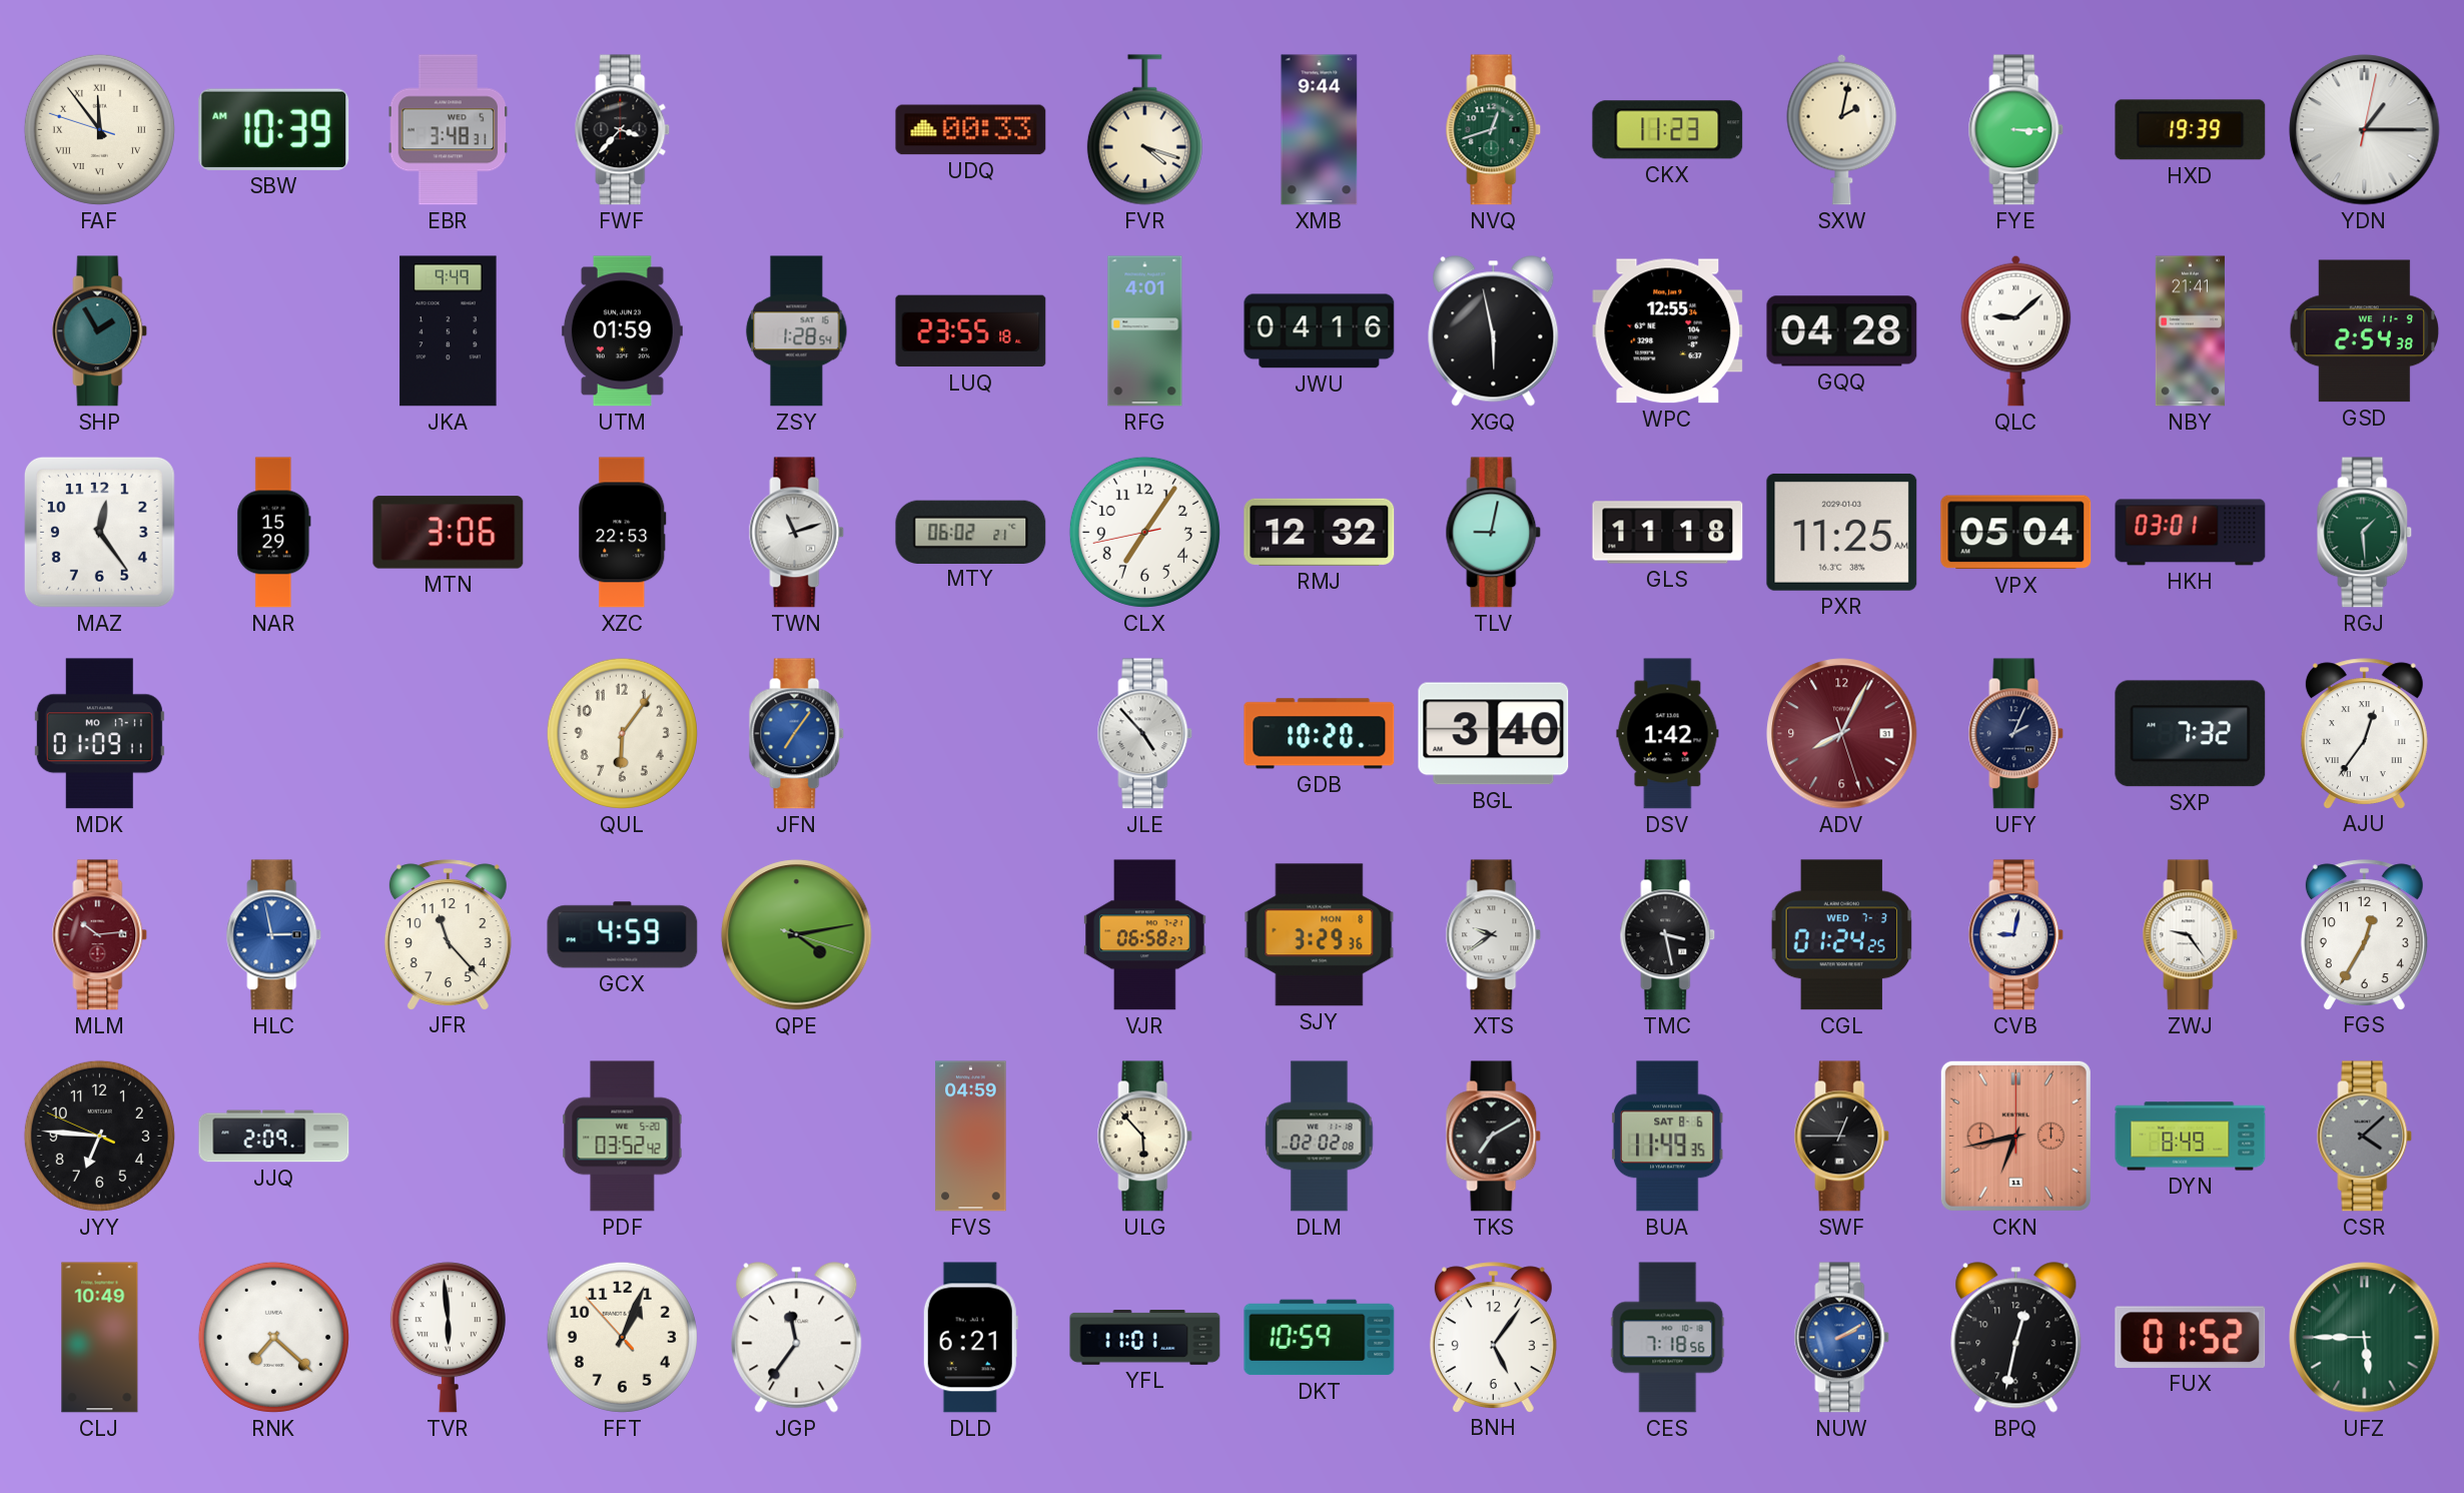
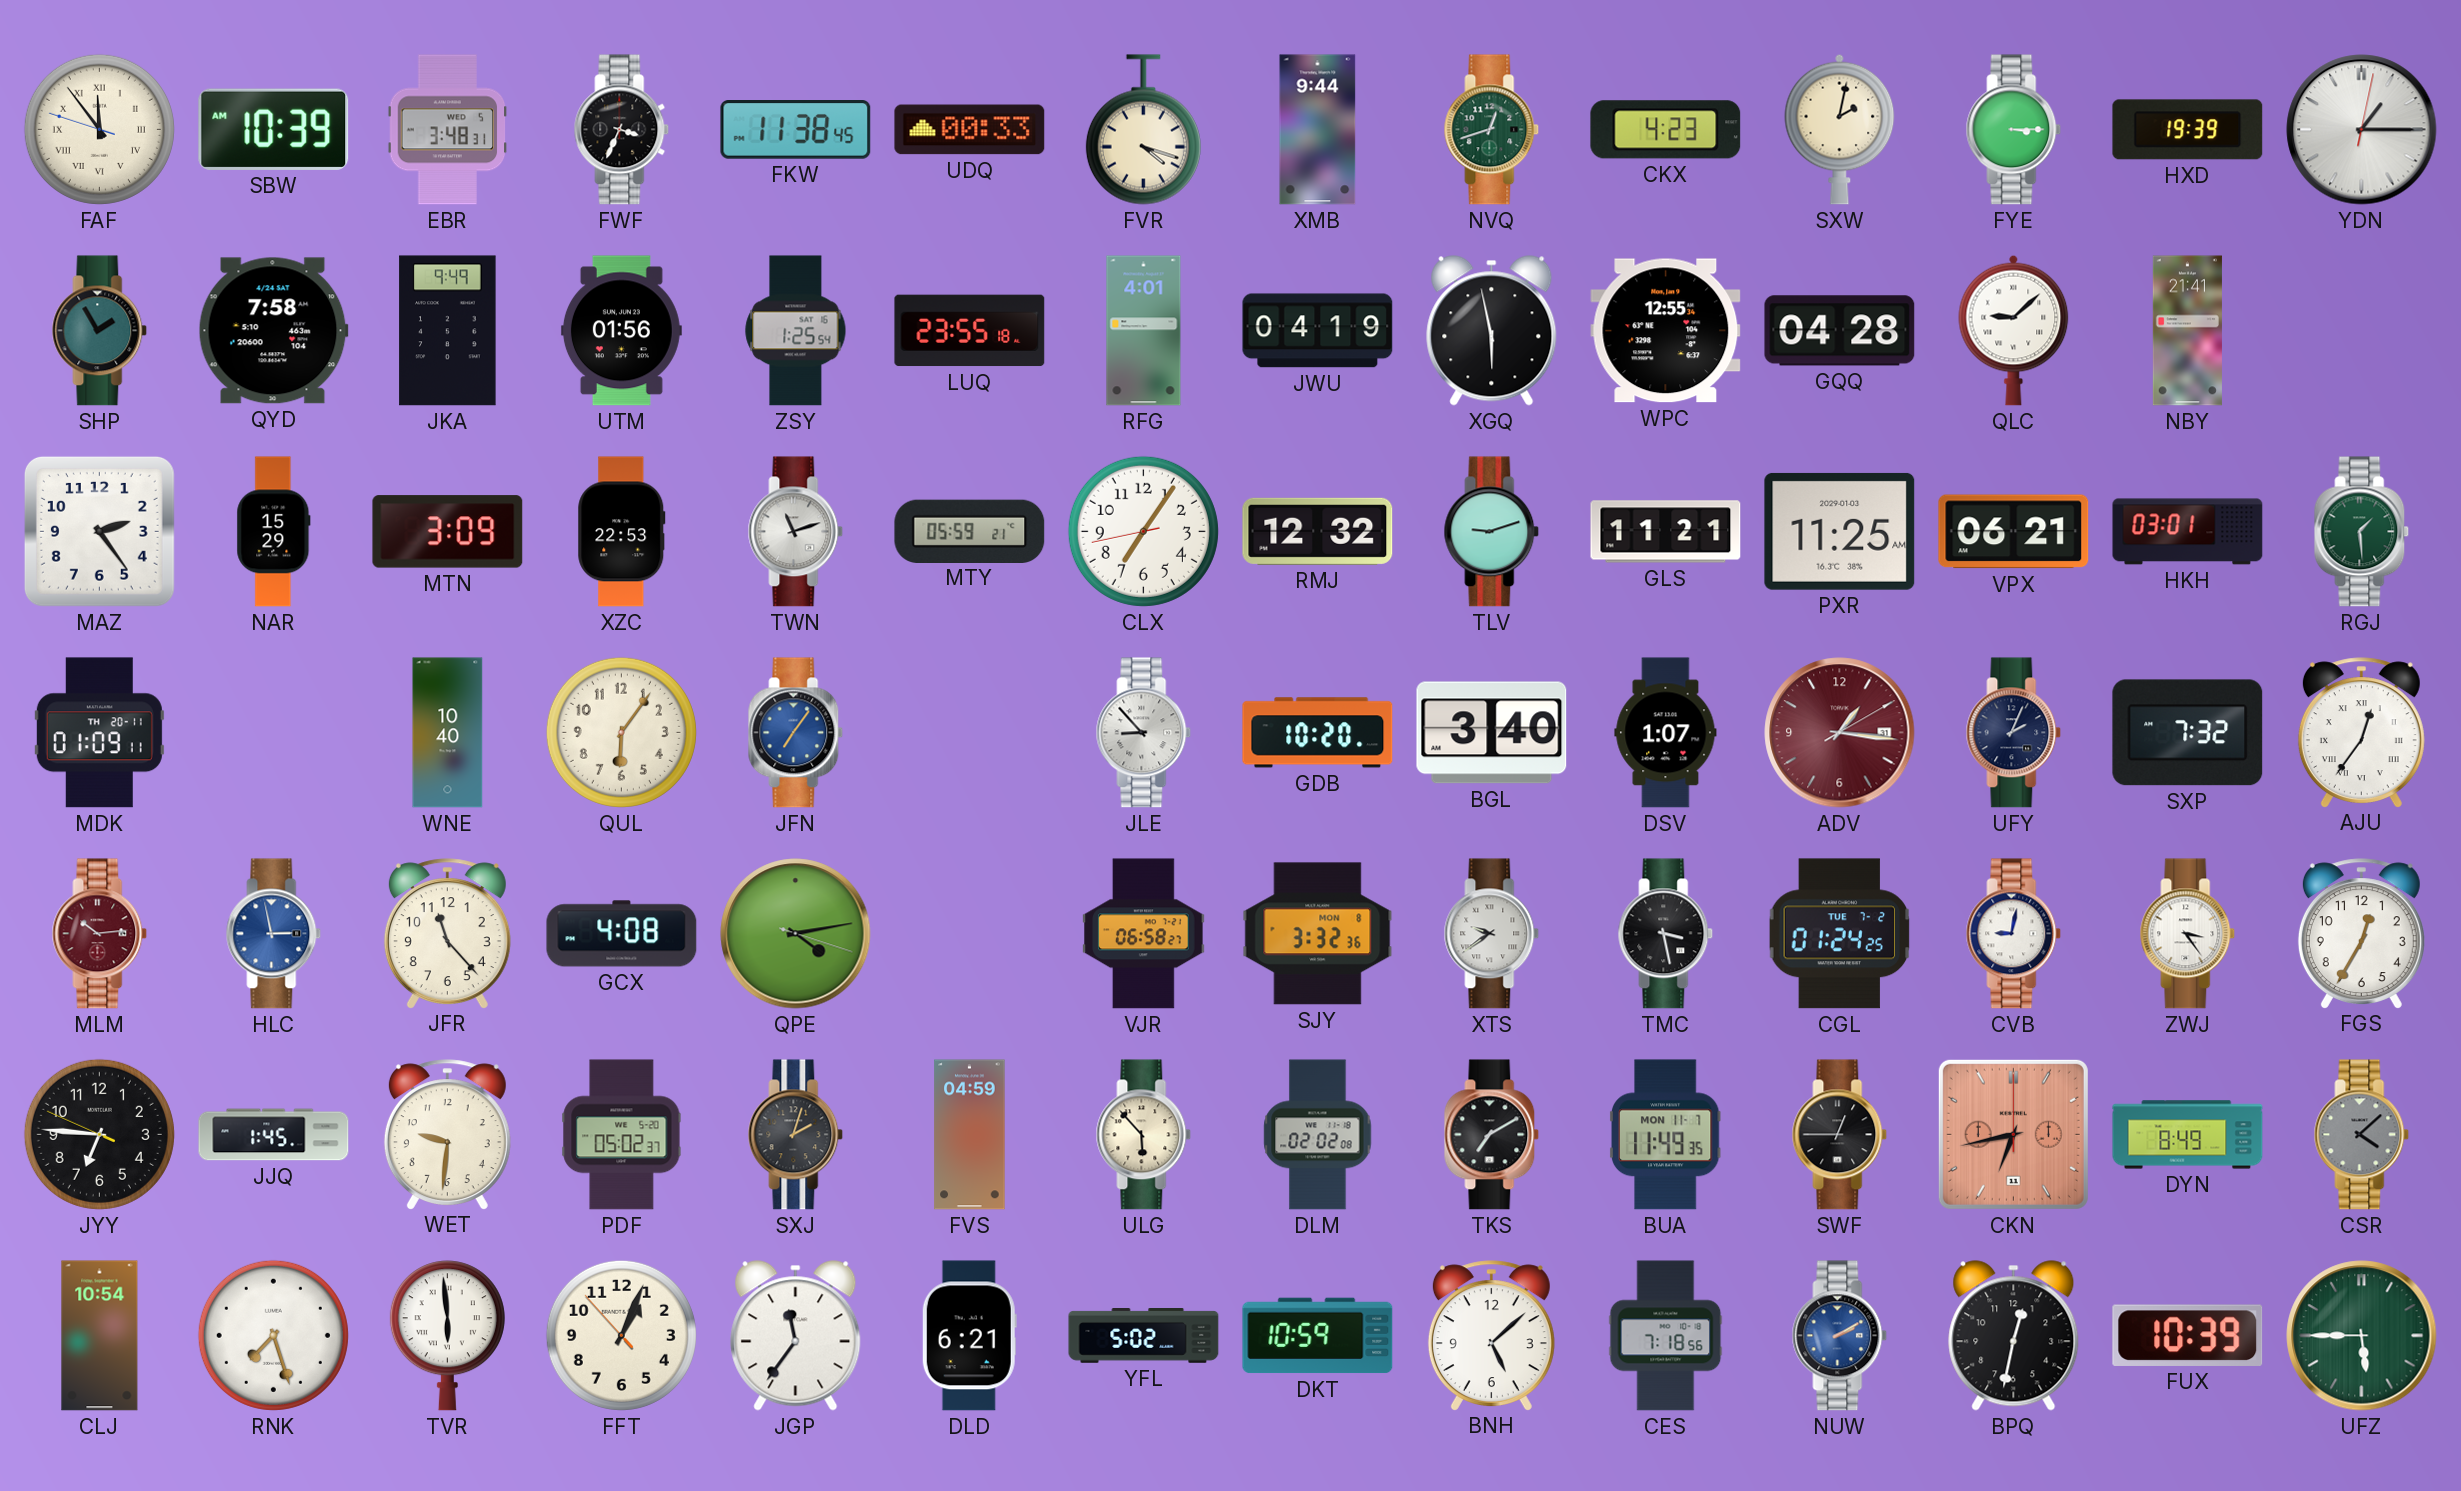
FWF: 3:37 -> 3:34
FKW: none -> 11:38
CKX: 11:23 -> 4:23
QYD: none -> 7:58
UTM: 01:59 -> 01:56
ZSY: 1:28 -> 1:25
JWU: 04:16 -> 04:19
GSD: 2:54 -> none
MAZ: 12:24 -> 2:24
MTN: 3:06 -> 3:09
MTY: 06:02 -> 05:59
TLV: 9:02 -> 9:12
GLS: 11:18 -> 11:21
VPX: 05:04 -> 06:21
MDK date: MO 17-11 -> TH 20-11
WNE: none -> 10:40
JLE: 4:53 -> 8:53
DSV: 1:42 -> 1:07
ADV: 8:04 -> 1:16
GCX: 4:59 -> 4:08
SJY: 3:29 -> 3:32
CGL date: WED 7-3 -> TUE 7-2
ZWJ: 9:24 -> 3:24
JJQ: 2:09 -> 1:45
WET: none -> 9:31
PDF: 03:52 -> 05:02
SXJ: none -> 2:03
BUA date: SAT 8-6 -> MON 11-7
CLJ: 10:49 -> 10:54
RNK: 7:22 -> 7:27
YFL: 11:01 -> 5:02
BNH: 5:06 -> 5:08
FUX: 01:52 -> 10:39
